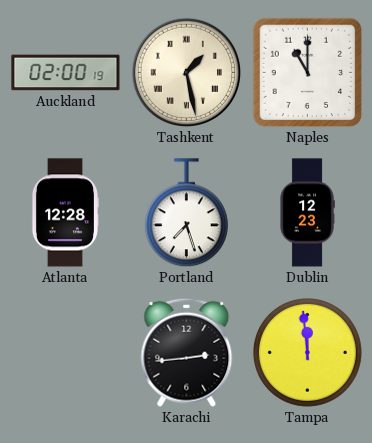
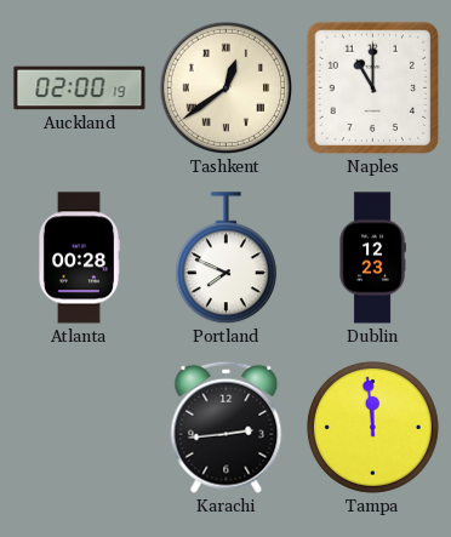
Tashkent: 1:28 -> 12:39
Atlanta: 12:28 -> 00:28
Portland: 7:27 -> 7:49
